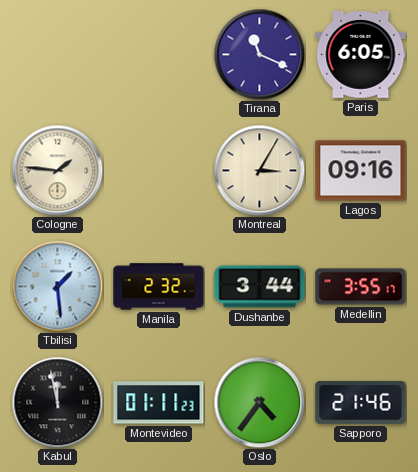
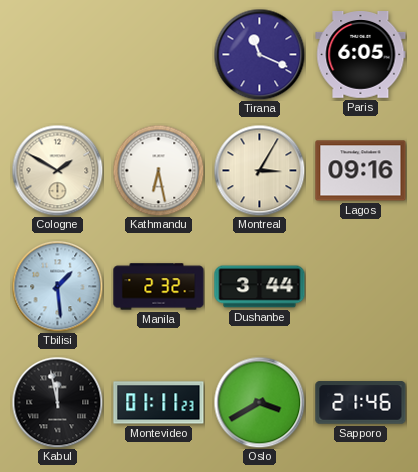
Cologne: 1:46 -> 1:50
Kathmandu: none -> 6:28
Medellin: 3:55 -> none
Oslo: 4:36 -> 3:40
